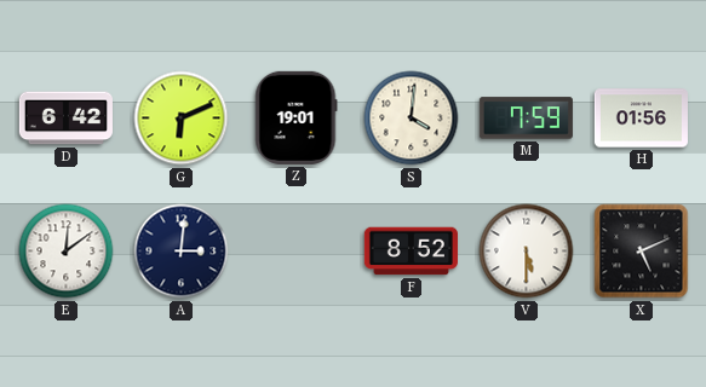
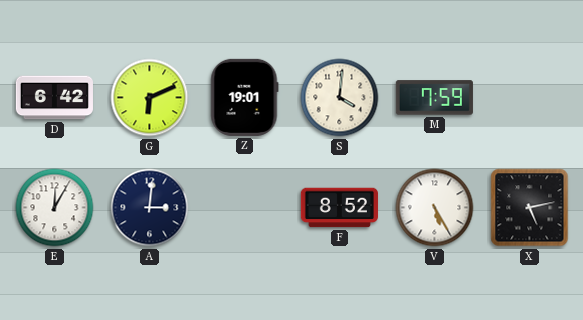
H: 01:56 -> none
E: 12:09 -> 12:05
V: 5:30 -> 5:25
X: 5:11 -> 5:13
